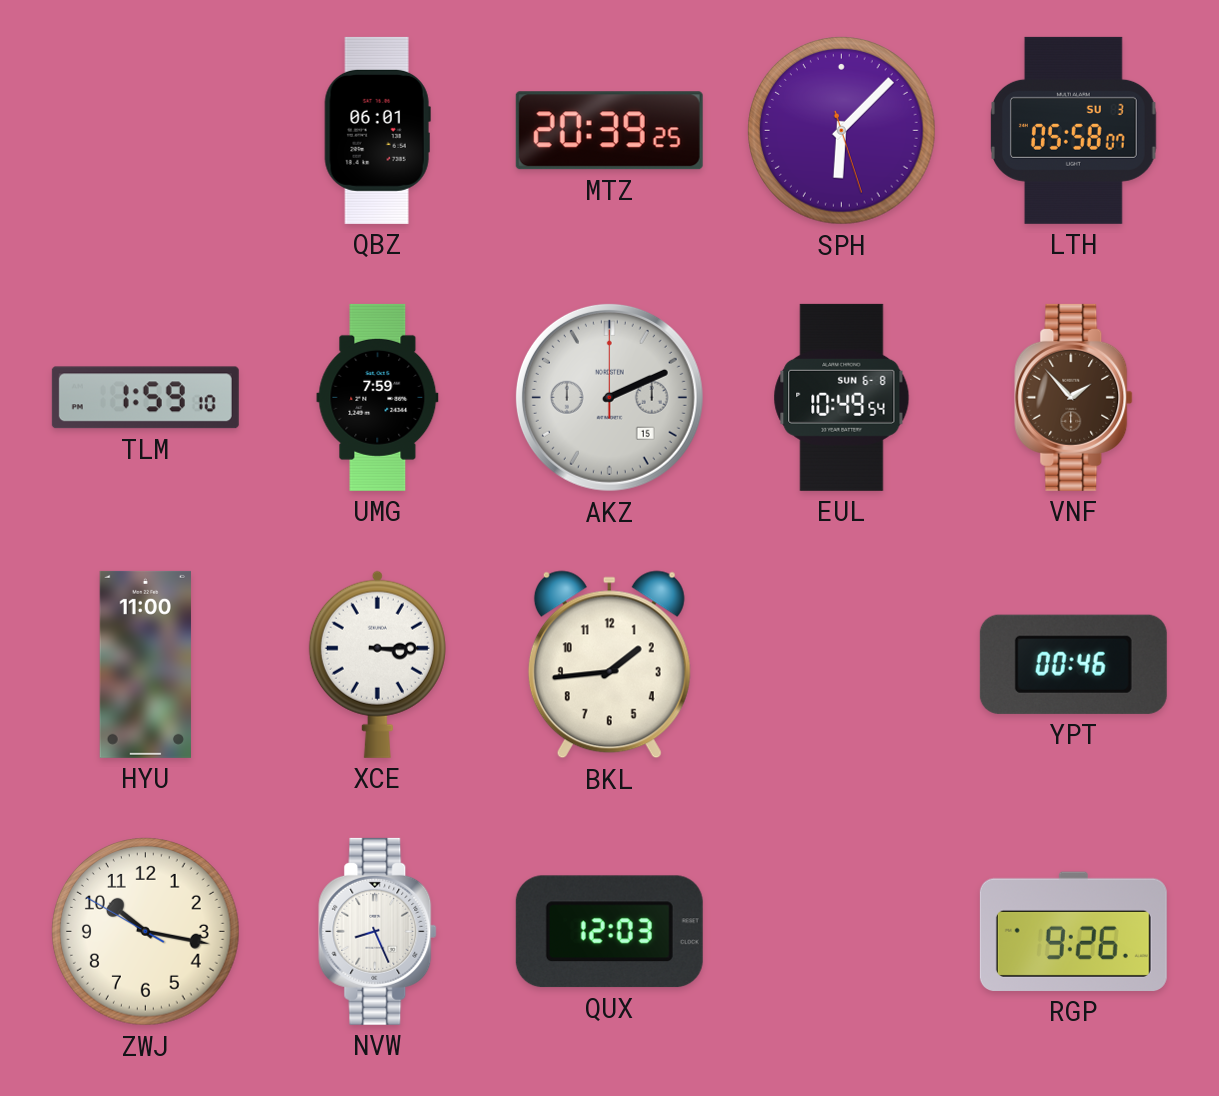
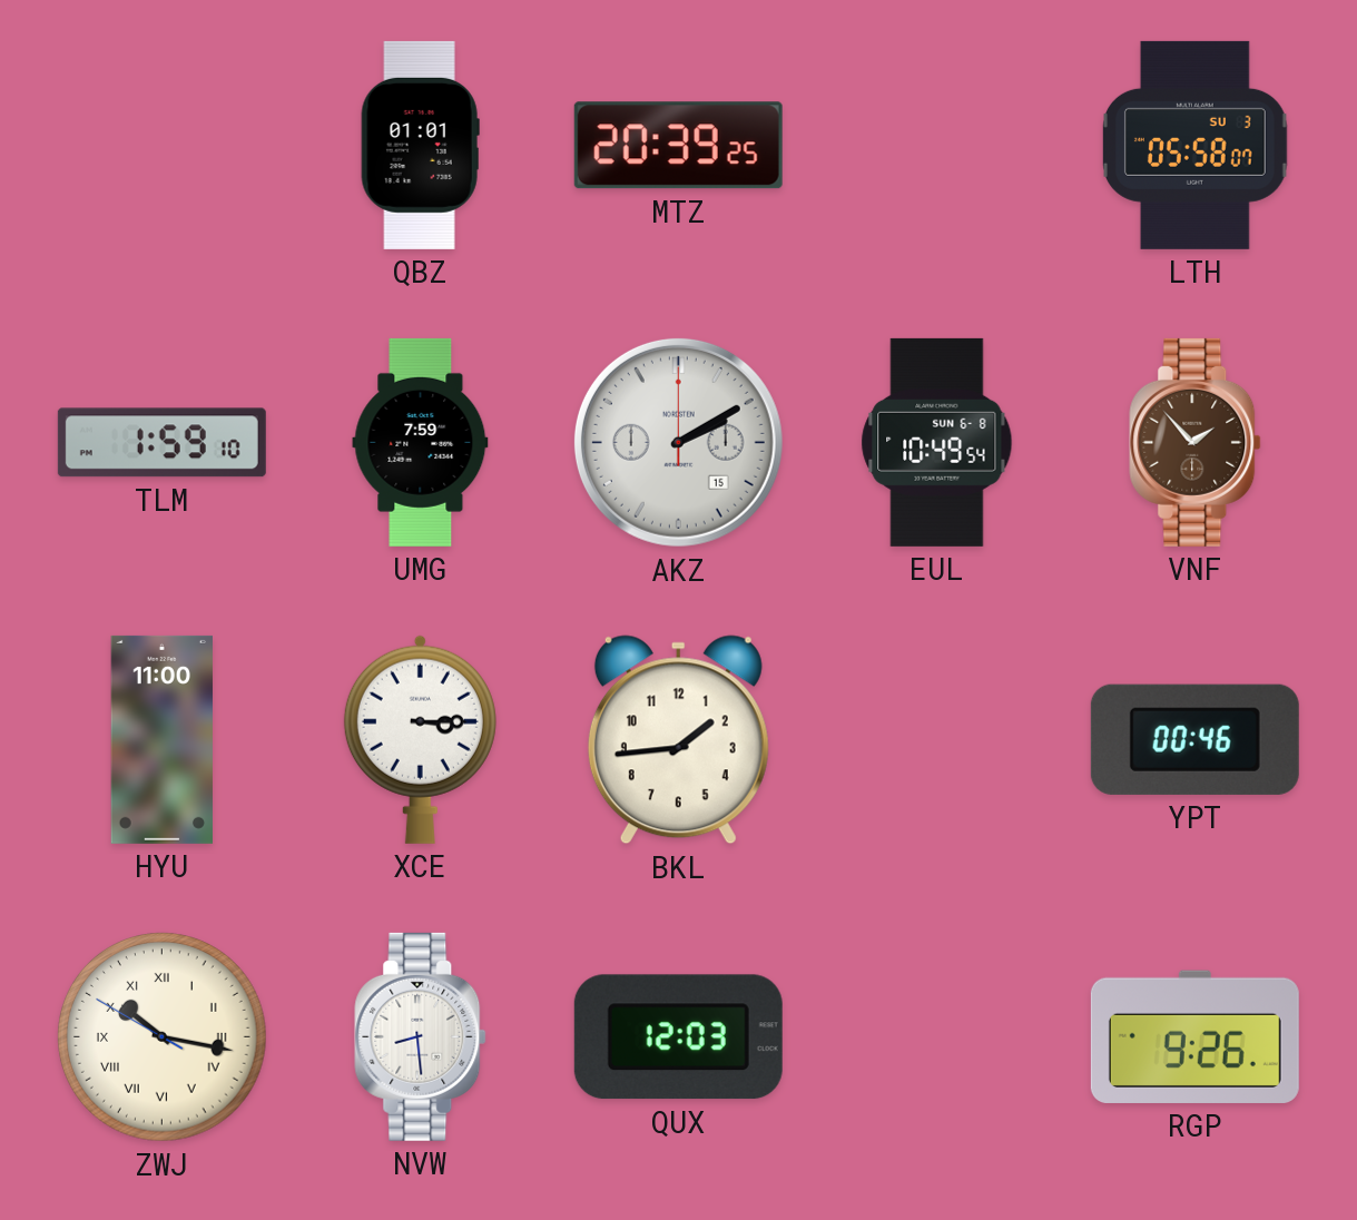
QBZ: 06:01 -> 01:01
SPH: 6:07 -> none
AKZ: 2:11 -> 2:10
ZWJ numerals: Arabic -> Roman
NVW: 8:26 -> 8:29
